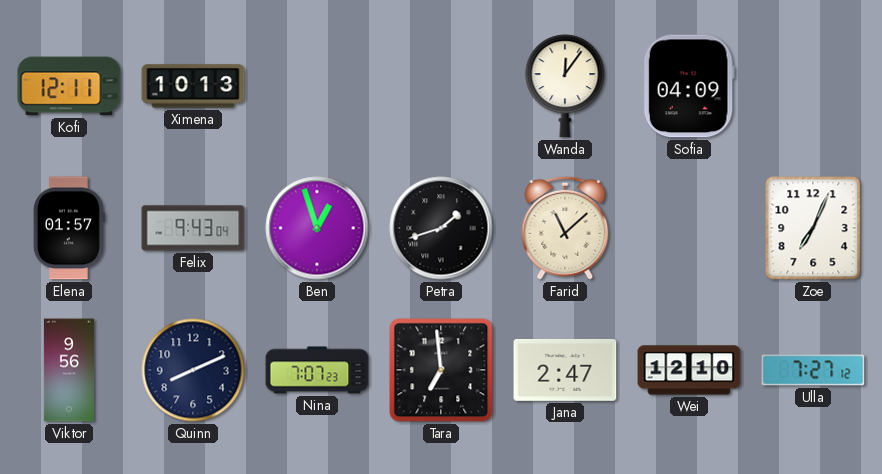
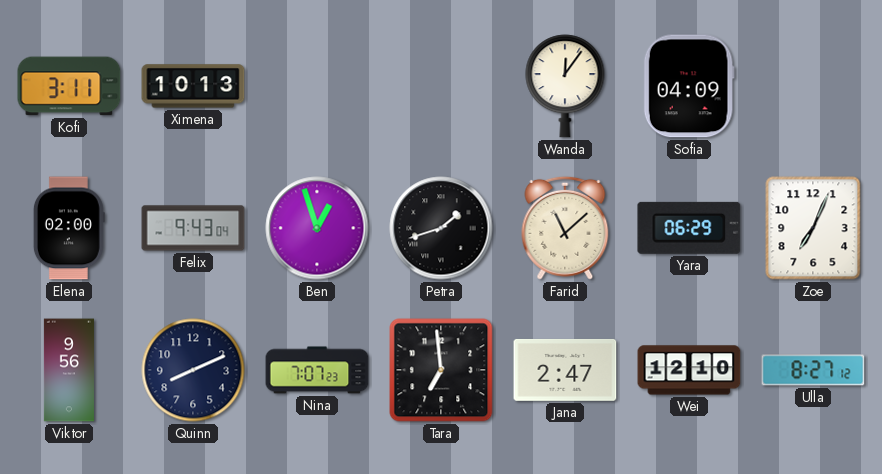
Kofi: 12:11 -> 3:11
Elena: 01:57 -> 02:00
Yara: none -> 06:29
Ulla: 7:27 -> 8:27
